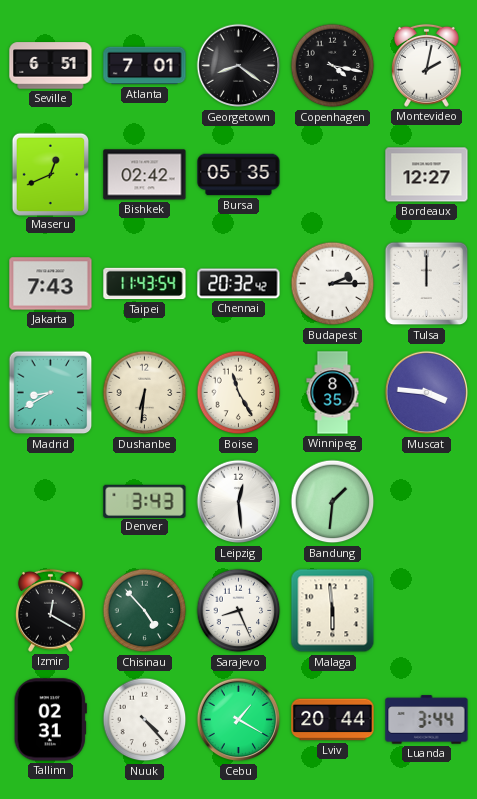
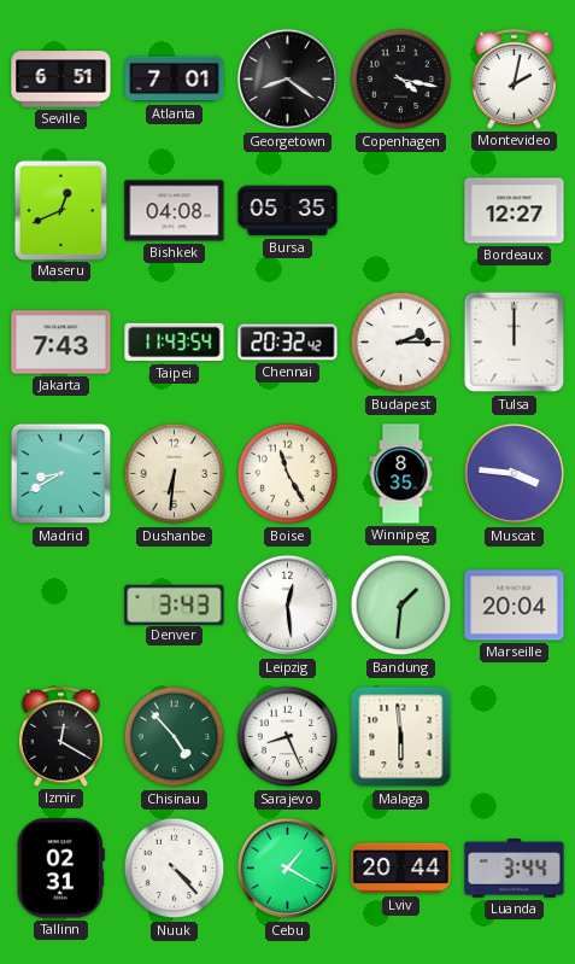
Bishkek: 02:42 -> 04:08
Marseille: none -> 20:04
